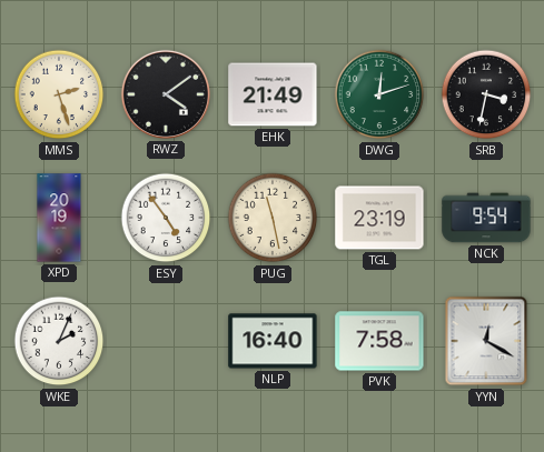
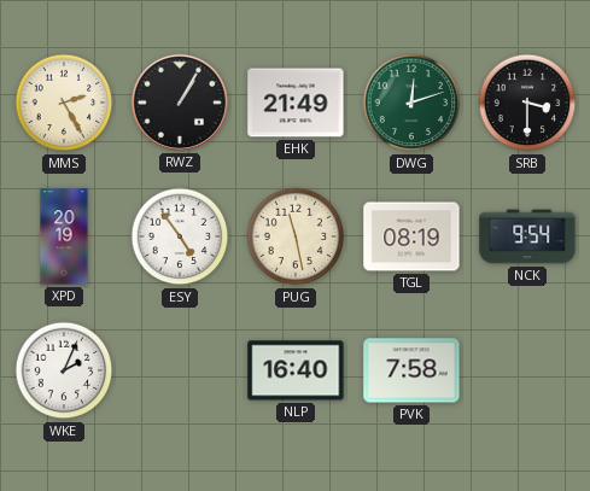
MMS: 2:27 -> 2:25
RWZ: 4:09 -> 1:05
SRB: 3:32 -> 3:30
TGL: 23:19 -> 08:19
YYN: 12:20 -> none
